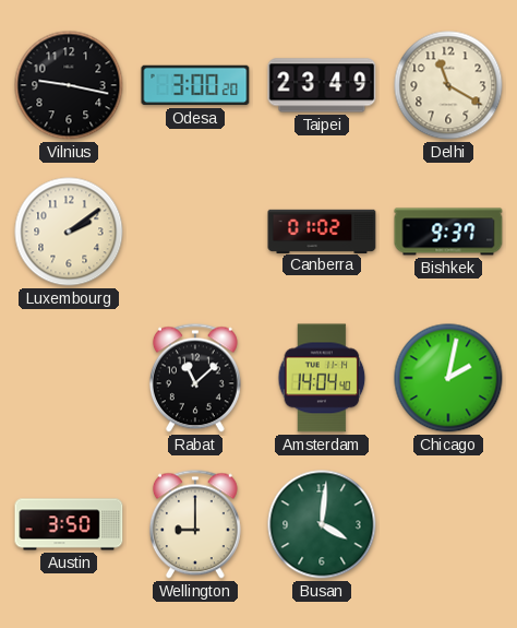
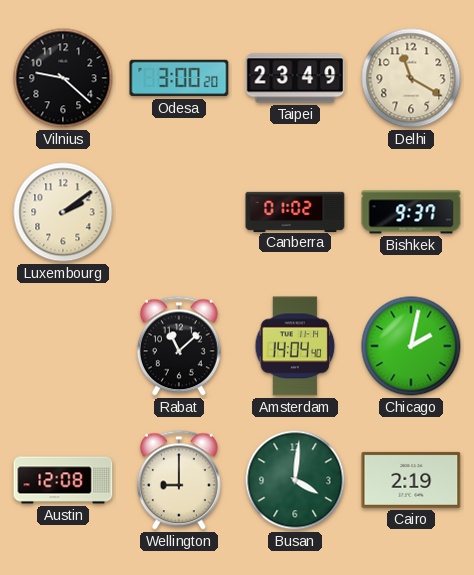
Vilnius: 9:17 -> 9:22
Austin: 3:50 -> 12:08
Cairo: none -> 2:19
